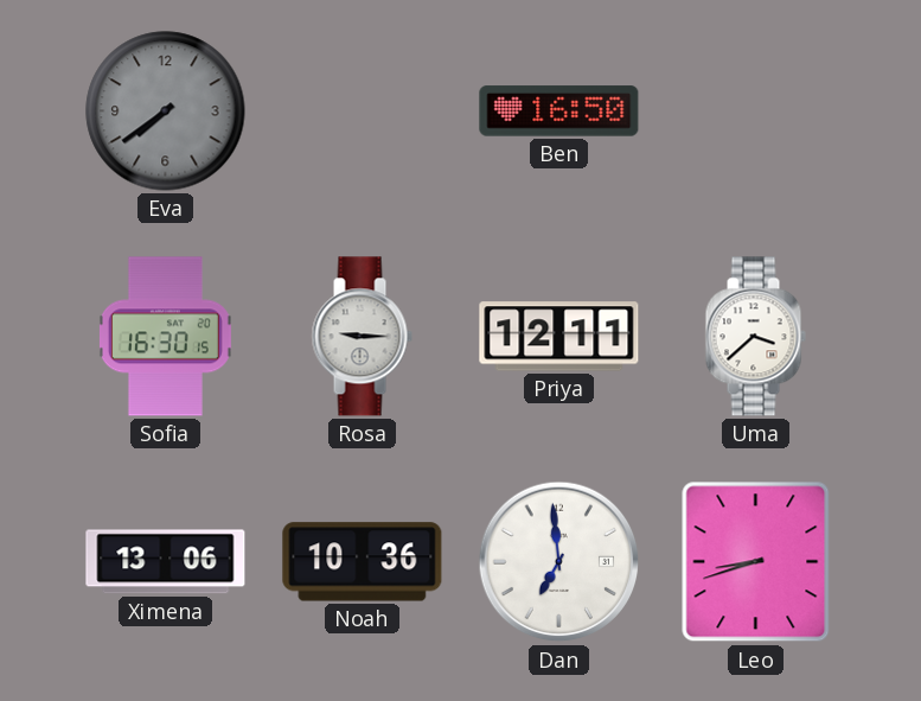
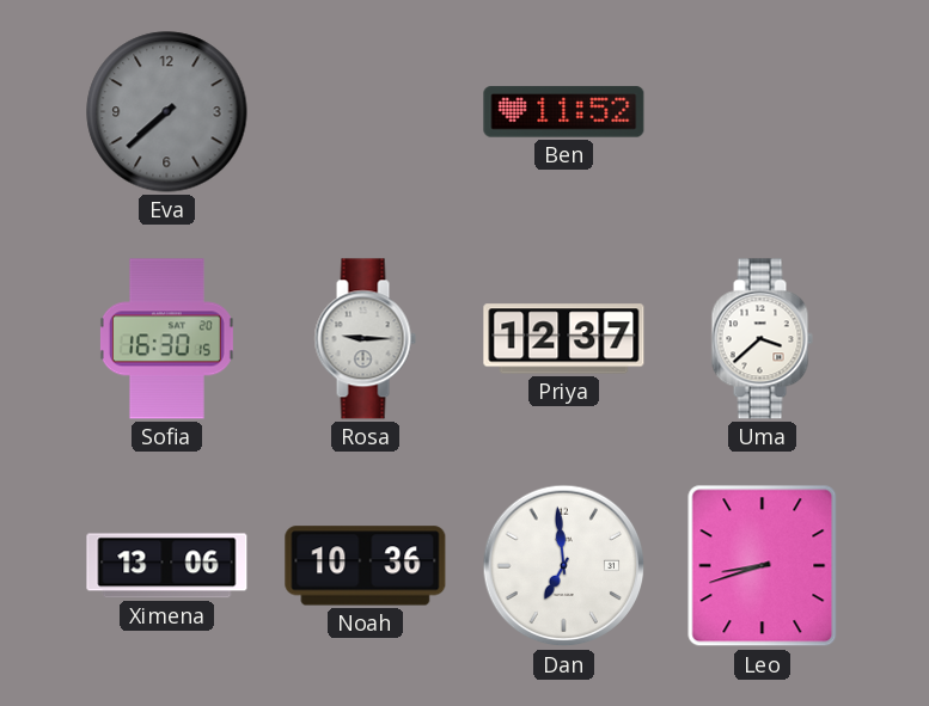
Eva: 7:39 -> 7:38
Ben: 16:50 -> 11:52
Priya: 12:11 -> 12:37
